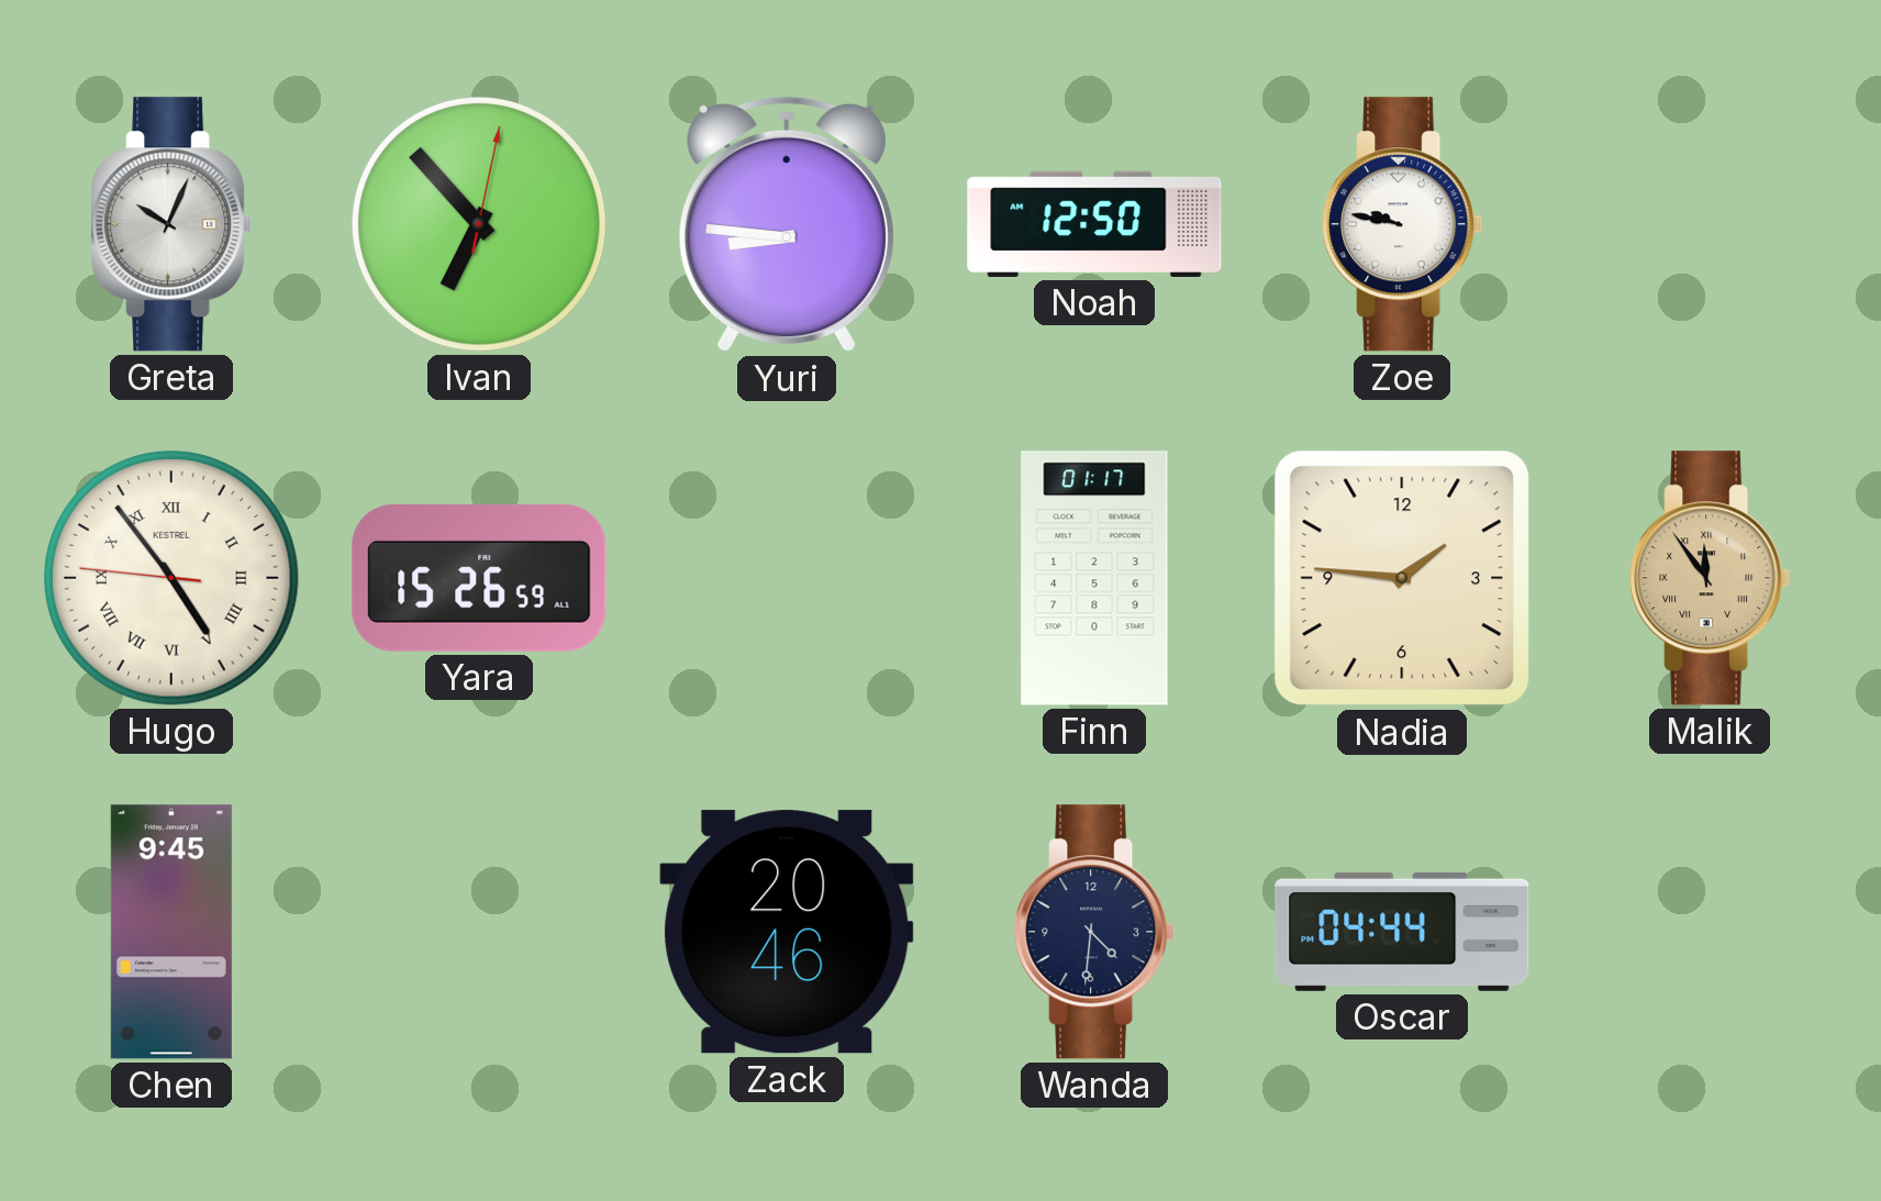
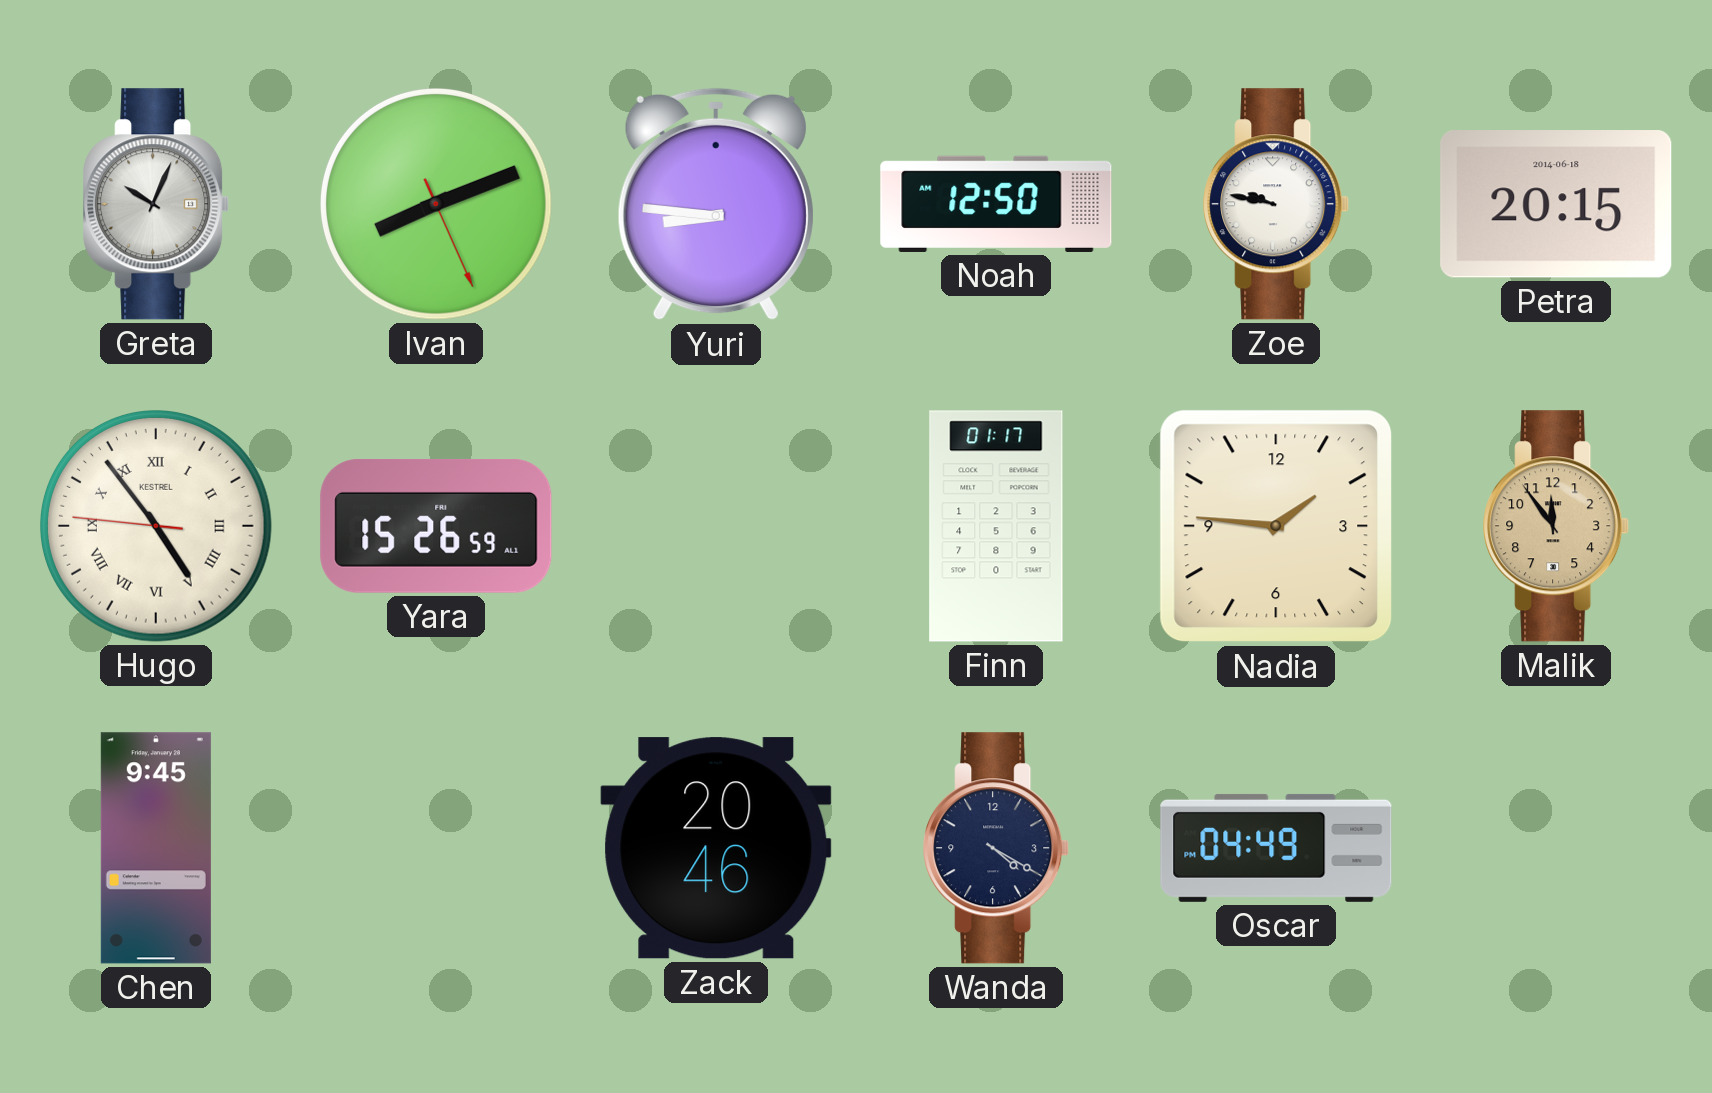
Ivan: 6:53 -> 8:11
Petra: none -> 20:15
Malik numerals: Roman -> Arabic
Wanda: 4:31 -> 4:20
Oscar: 04:44 -> 04:49
